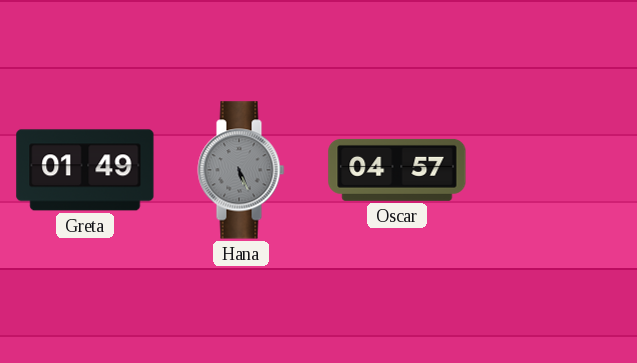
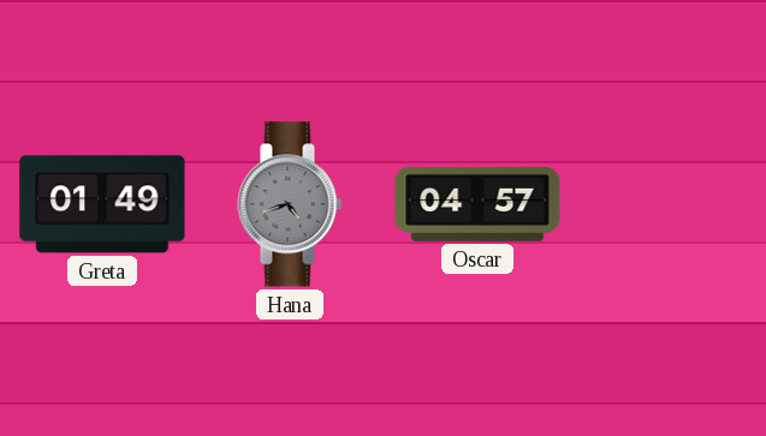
Hana: 5:26 -> 4:42
